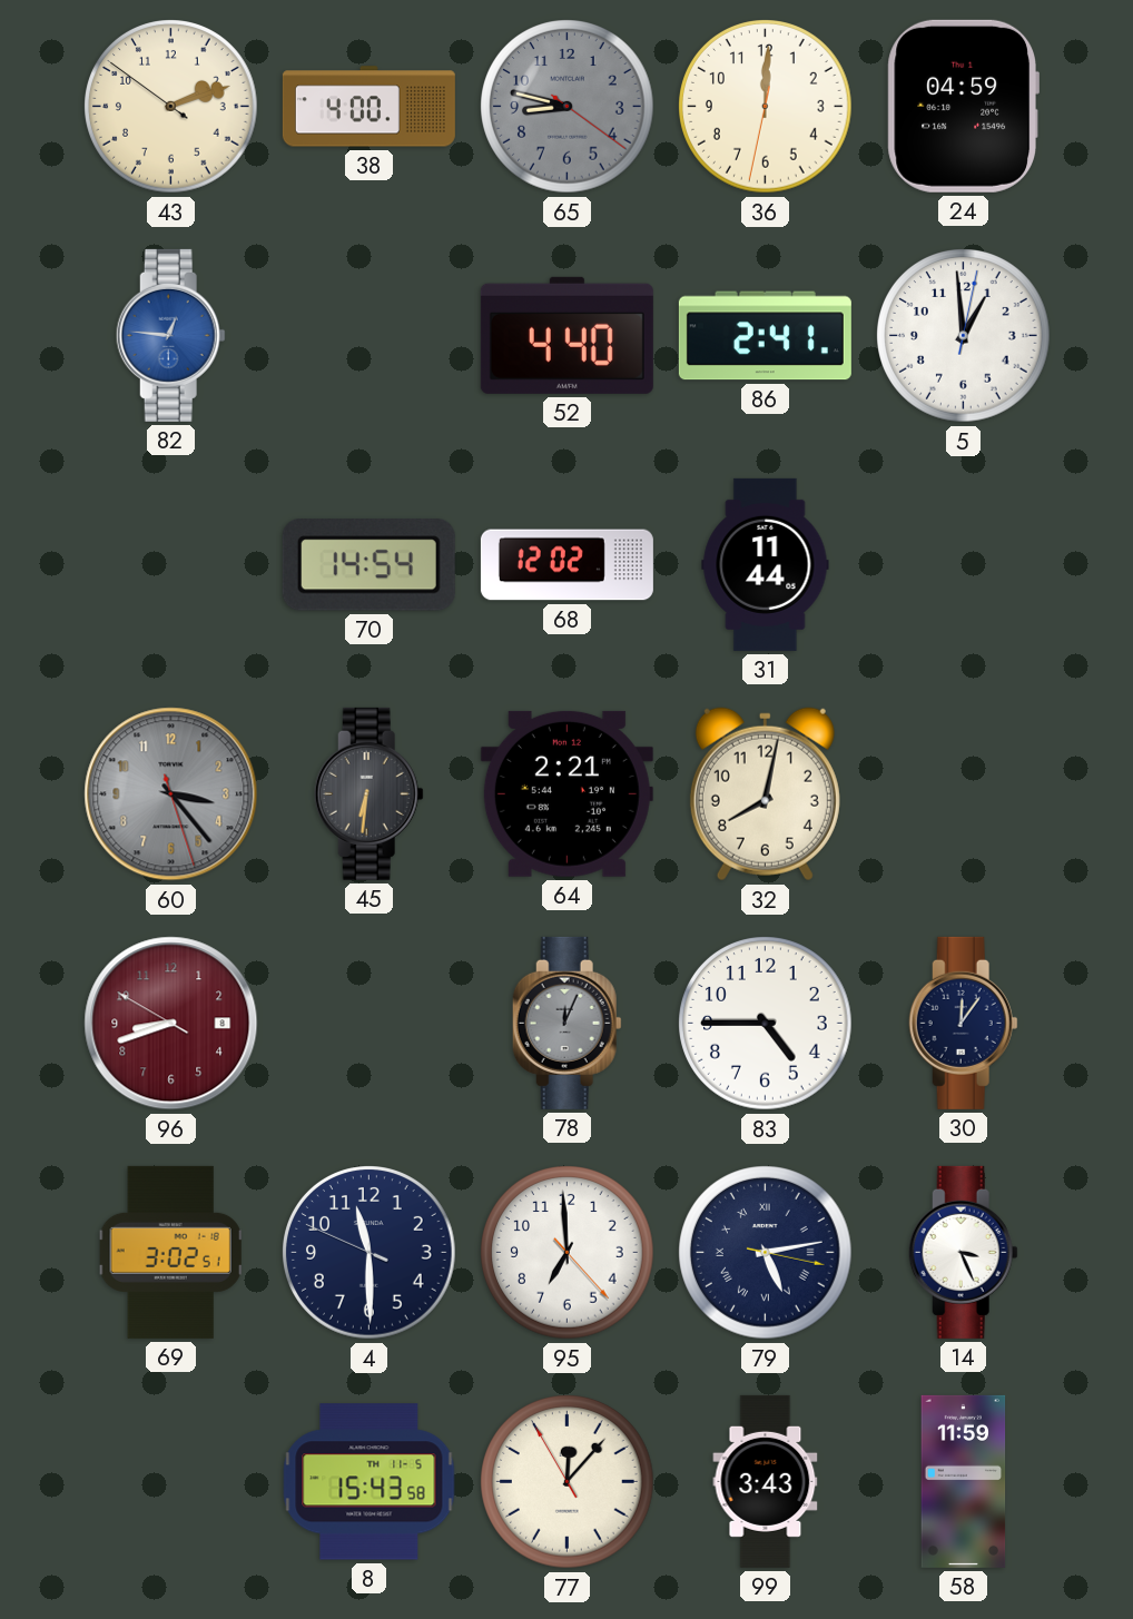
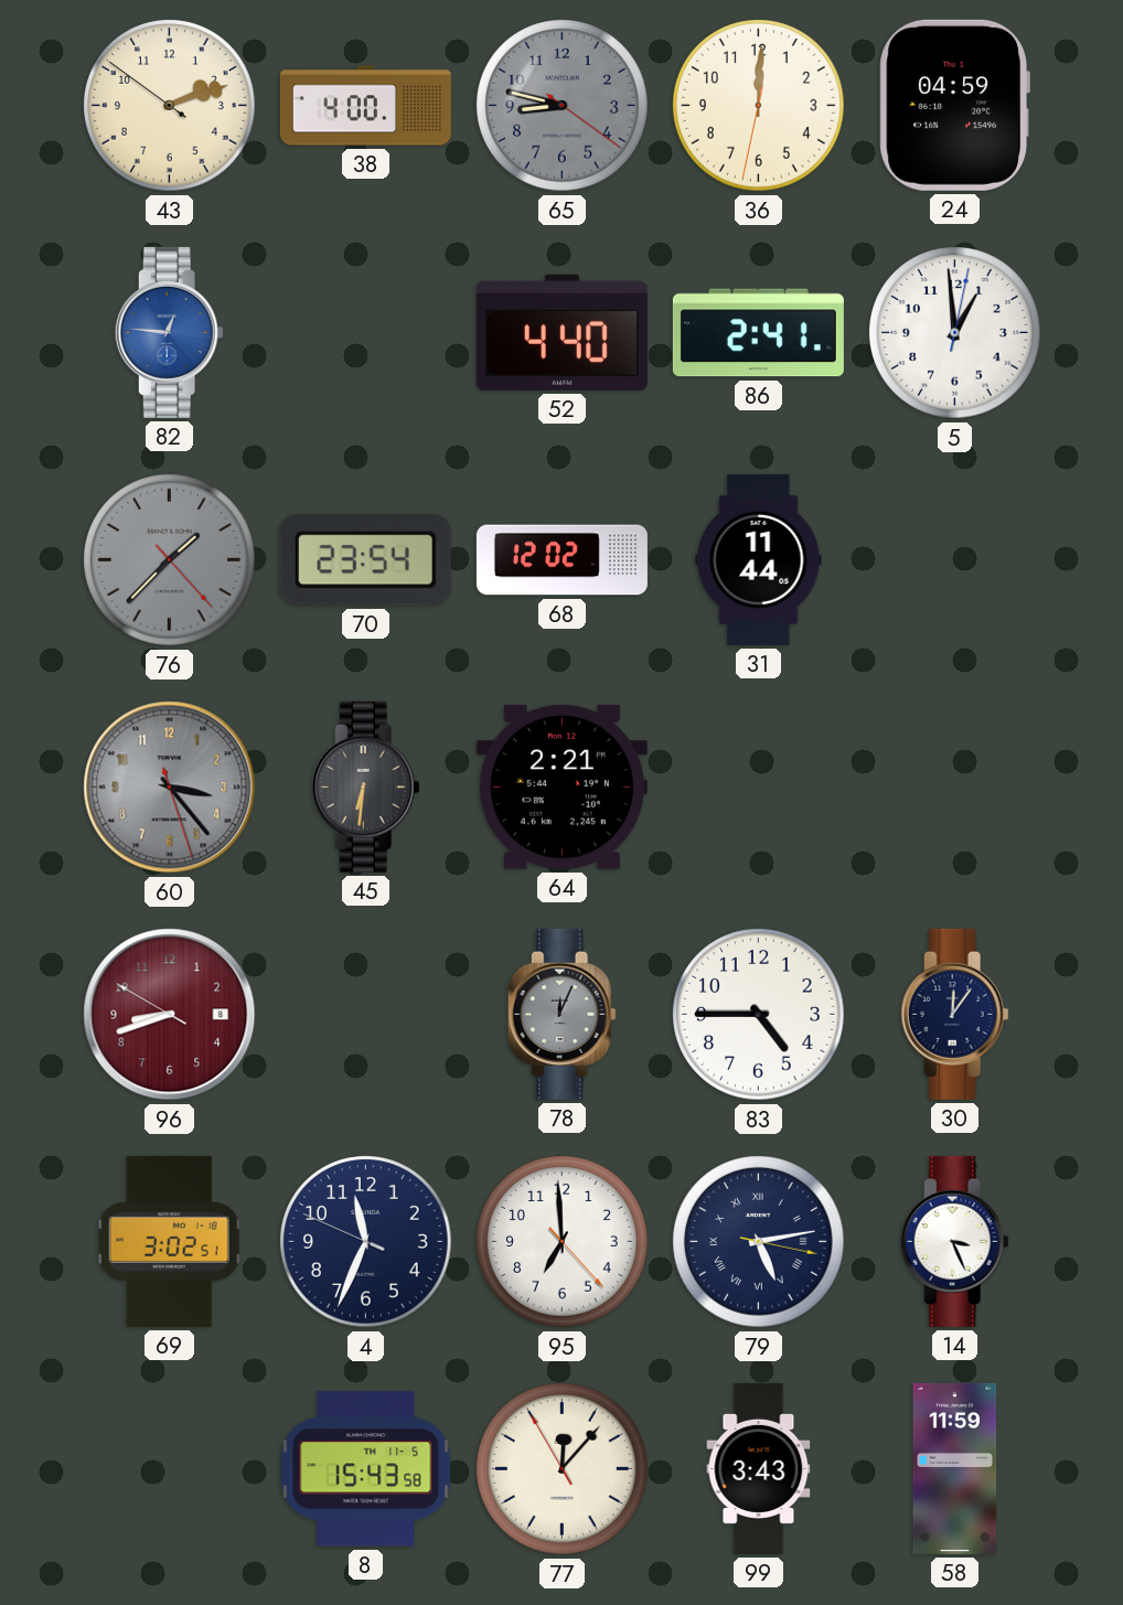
76: none -> 1:37
70: 14:54 -> 23:54
32: 8:02 -> none
4: 11:29 -> 11:33
